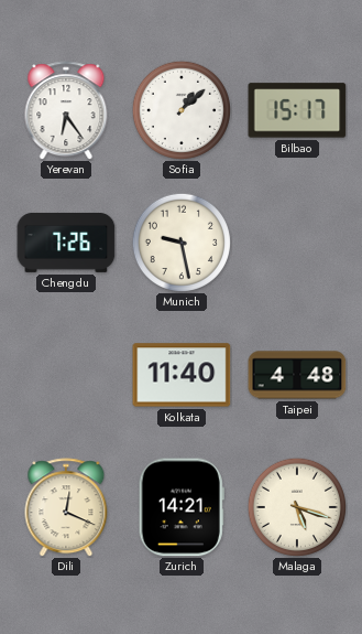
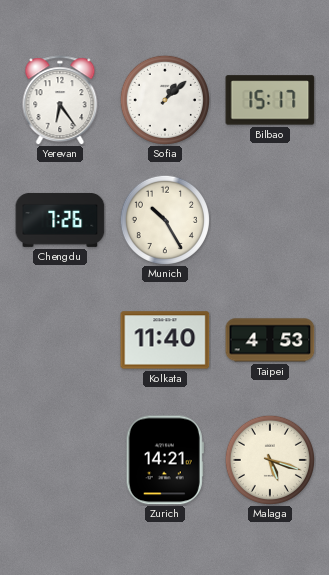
Munich: 9:28 -> 10:25
Taipei: 4:48 -> 4:53
Dili: 12:19 -> none
